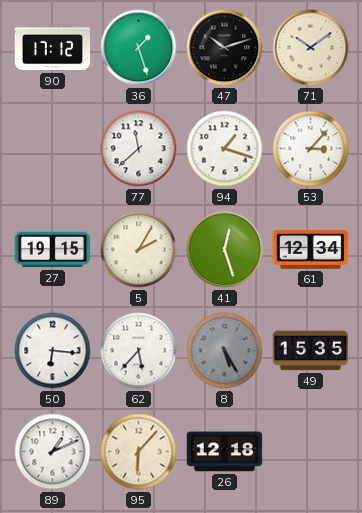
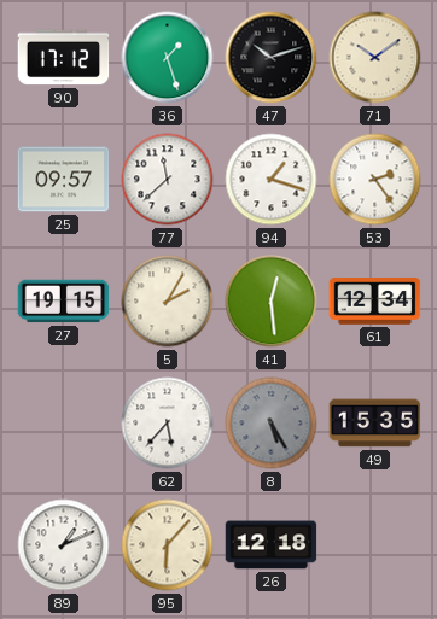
25: none -> 09:57
53: 3:07 -> 2:24
41: 12:27 -> 12:29
50: 6:16 -> none
